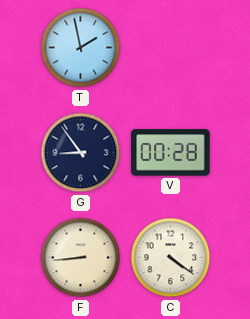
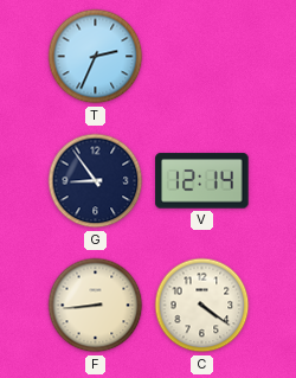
T: 1:58 -> 2:34
V: 00:28 -> 12:14
